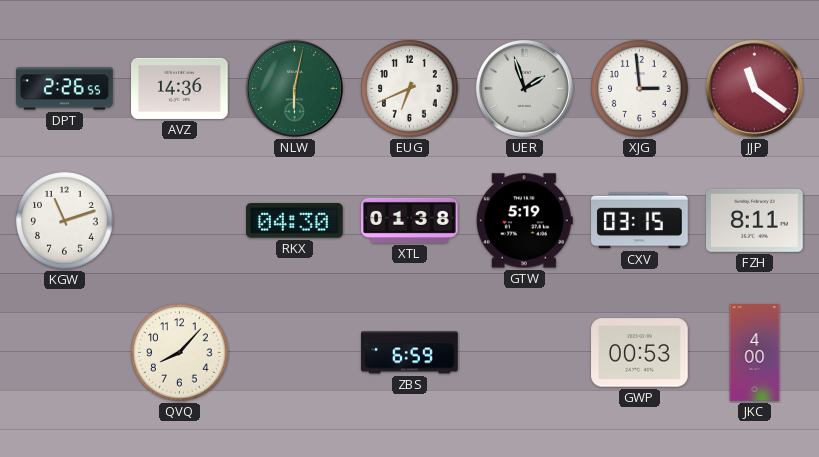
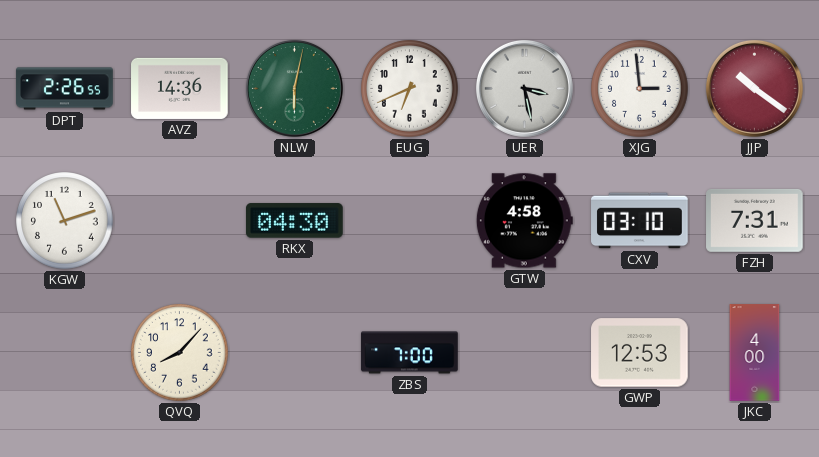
UER: 1:57 -> 3:28
JJP: 11:21 -> 10:21
XTL: 01:38 -> none
GTW: 5:19 -> 4:58
CXV: 03:15 -> 03:10
FZH: 8:11 -> 7:31
ZBS: 6:59 -> 7:00
GWP: 00:53 -> 12:53
